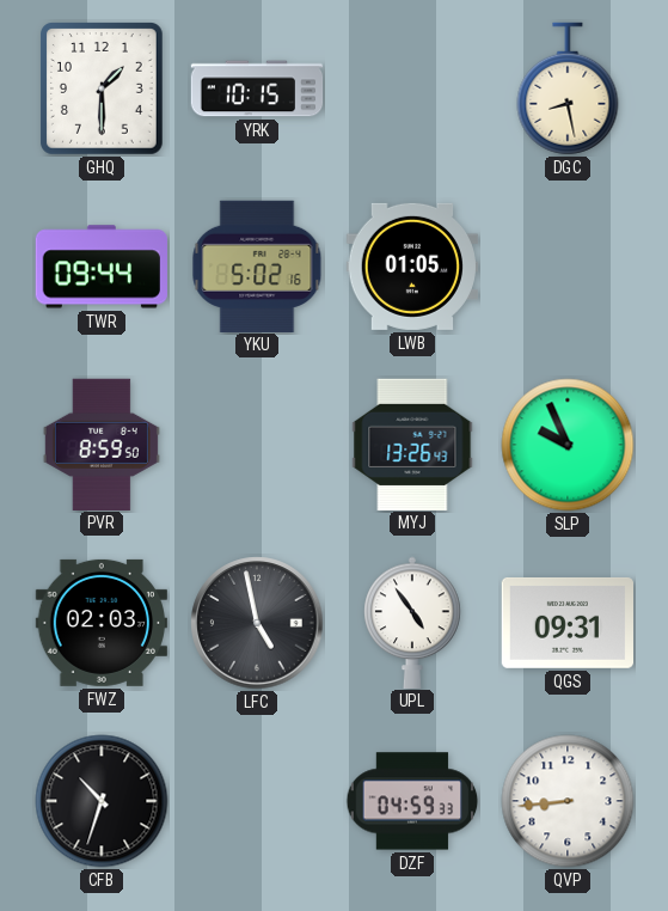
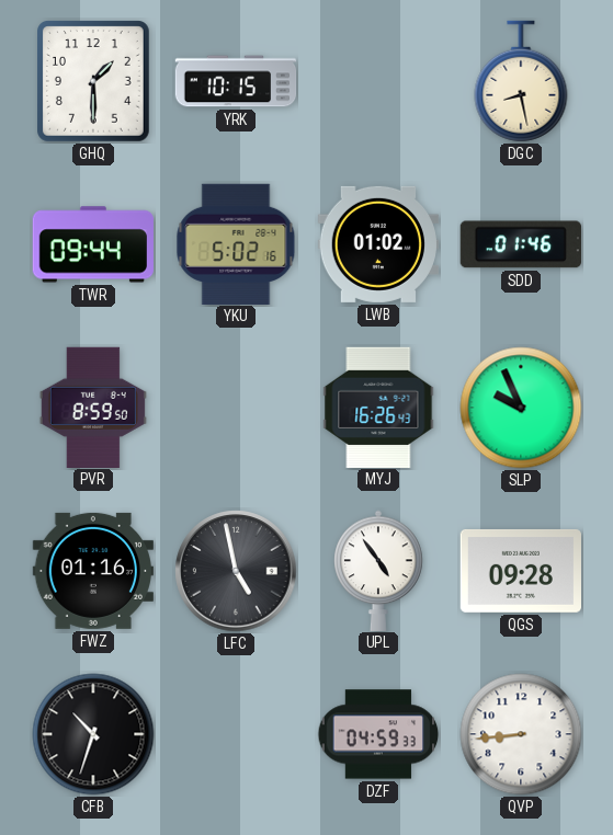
LWB: 01:05 -> 01:02
SDD: none -> 01:46
MYJ: 13:26 -> 16:26
FWZ: 02:03 -> 01:16
QGS: 09:31 -> 09:28
